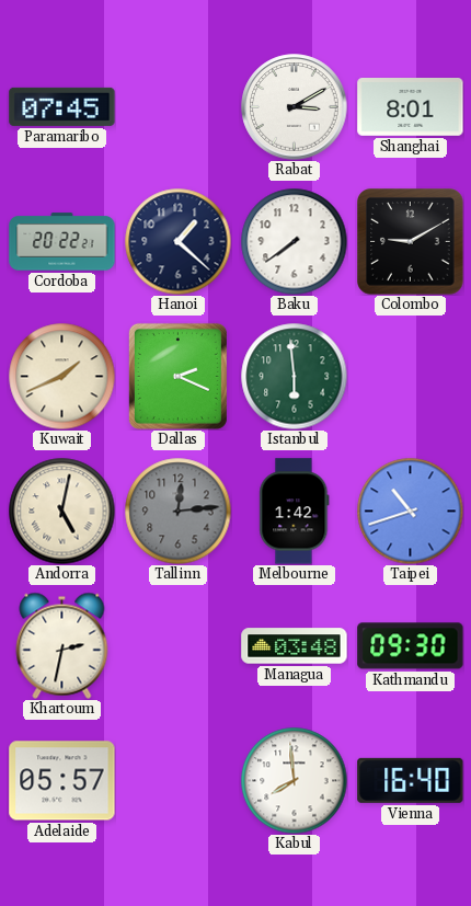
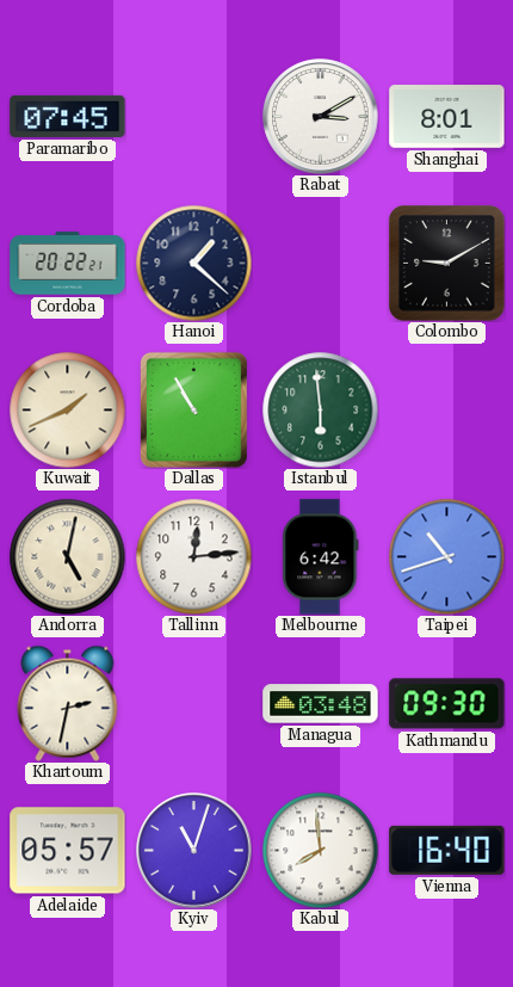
Baku: 7:39 -> none
Dallas: 2:19 -> 10:55
Tallinn dial: grey -> white
Melbourne: 1:42 -> 6:42
Kyiv: none -> 11:03
